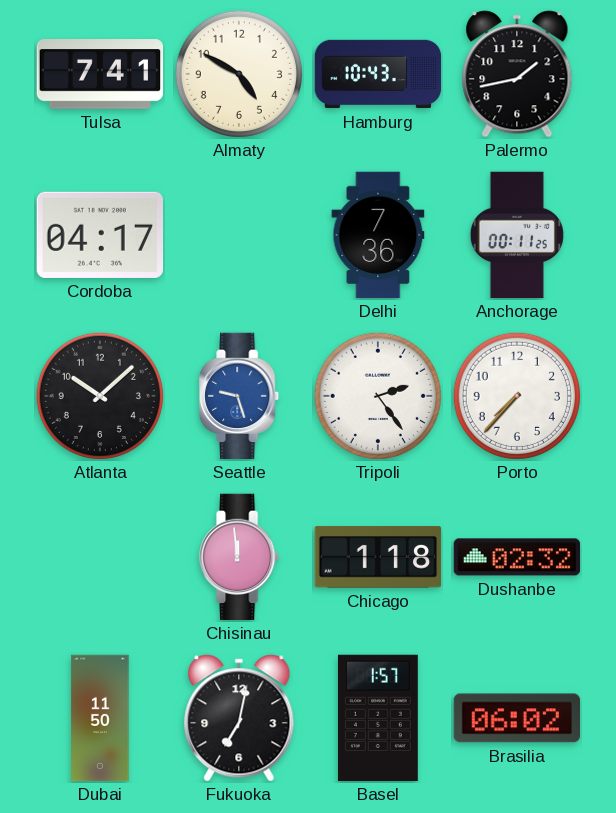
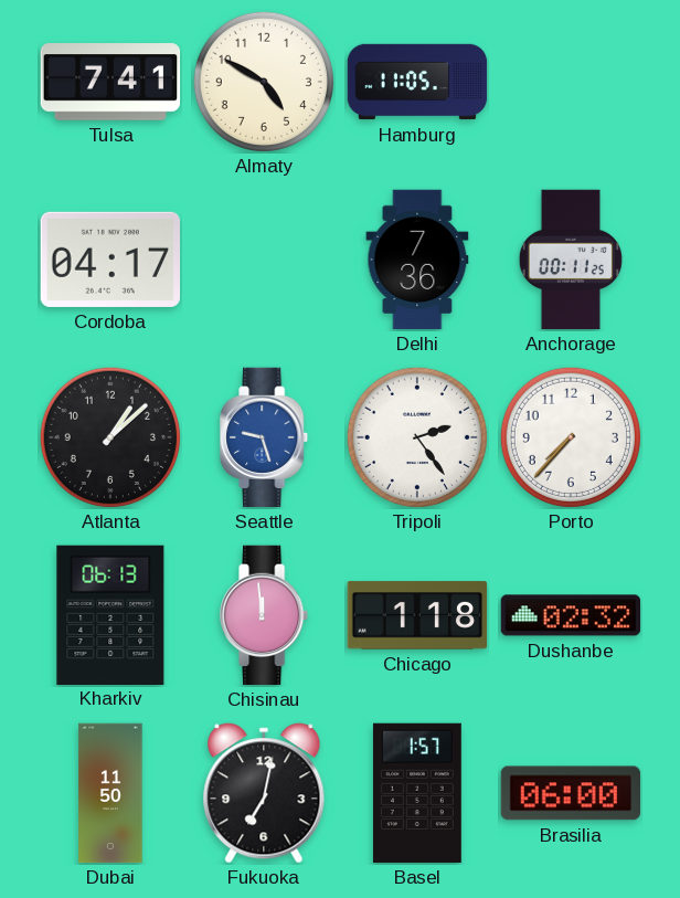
Hamburg: 10:43 -> 11:05
Palermo: 1:43 -> none
Atlanta: 10:08 -> 1:08
Kharkiv: none -> 06:13
Brasilia: 06:02 -> 06:00
